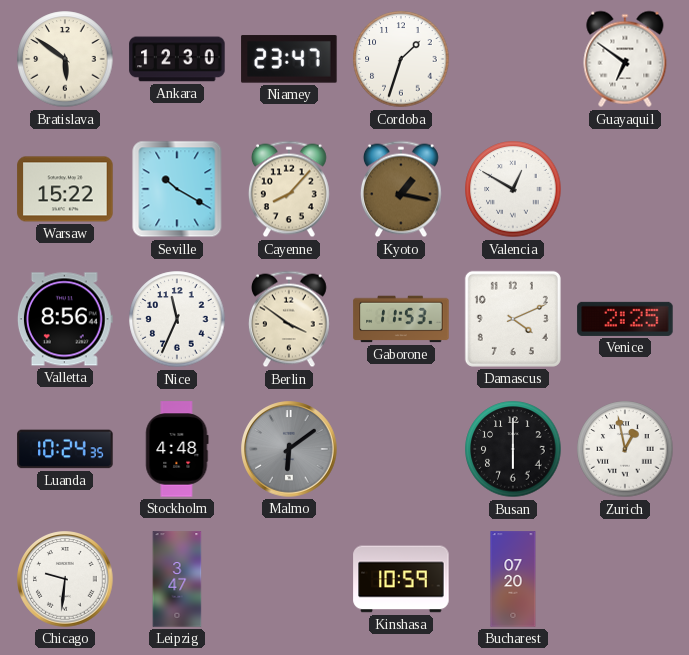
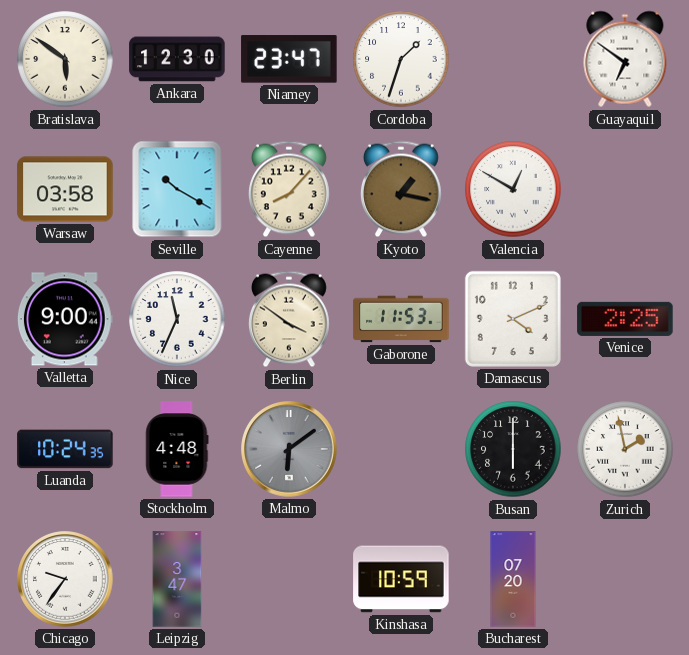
Warsaw: 15:22 -> 03:58
Valletta: 8:56 -> 9:00
Zurich: 12:58 -> 1:58
Chicago: 9:31 -> 9:36
